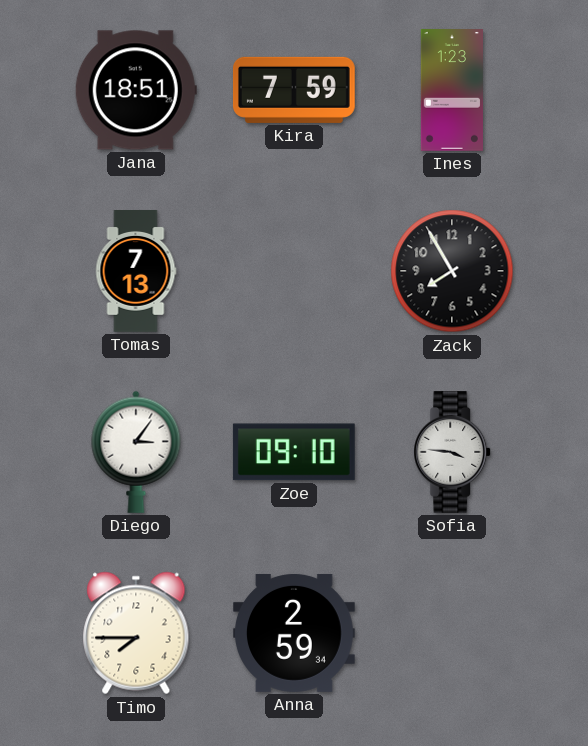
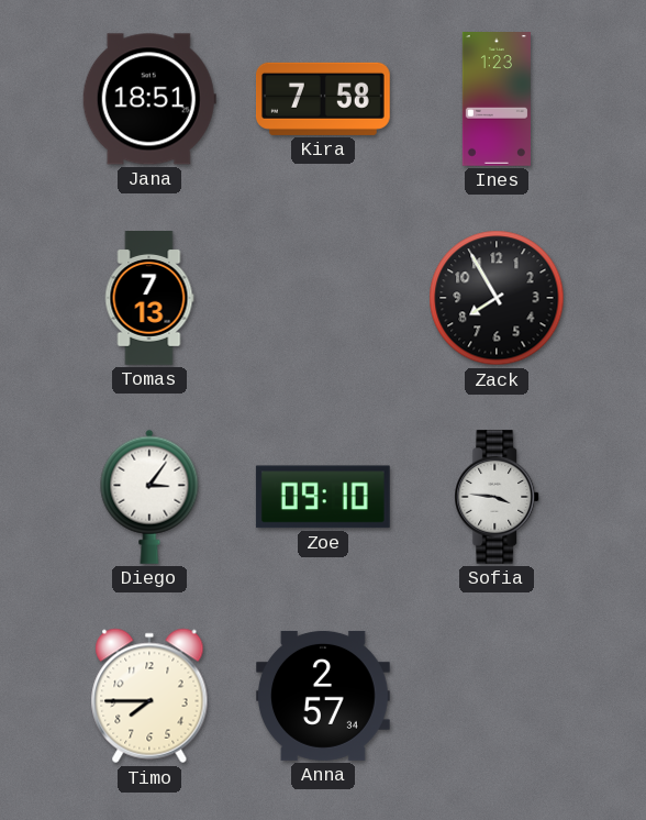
Kira: 7:59 -> 7:58
Anna: 2:59 -> 2:57
